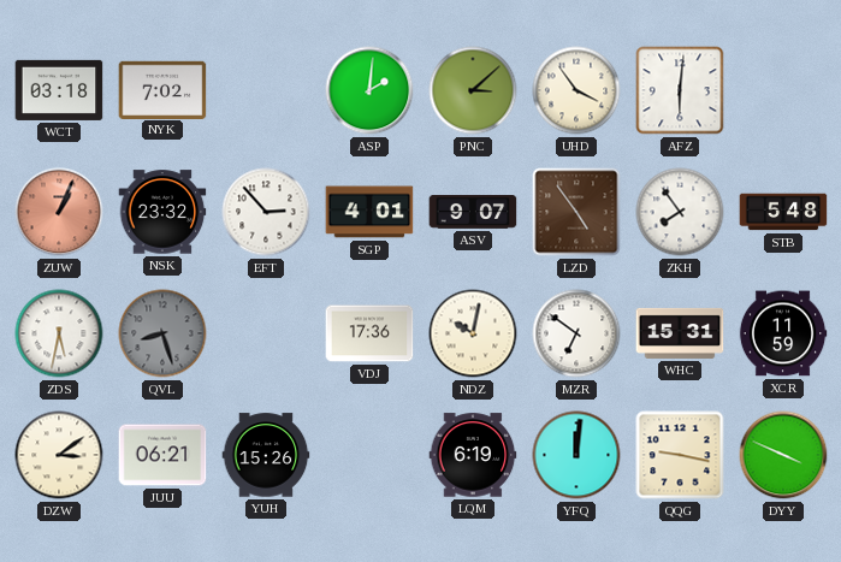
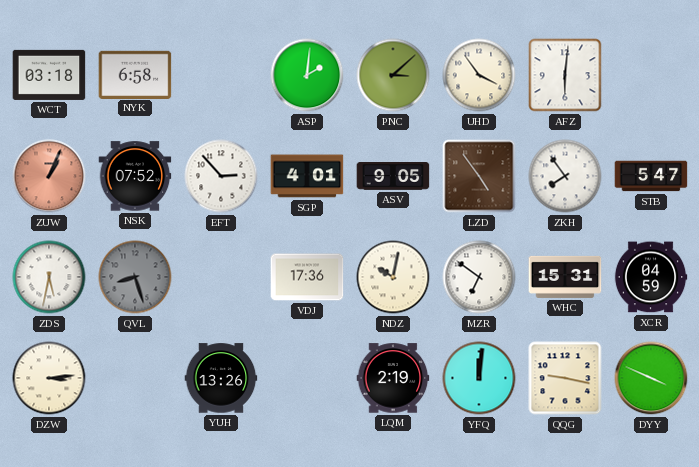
NYK: 7:02 -> 6:58
NSK: 23:32 -> 07:52
ASV: 9:07 -> 9:05
STB: 5:48 -> 5:47
XCR: 11:59 -> 04:59
DZW: 3:09 -> 3:14
JUU: 06:21 -> none
YUH: 15:26 -> 13:26
LQM: 6:19 -> 2:19
